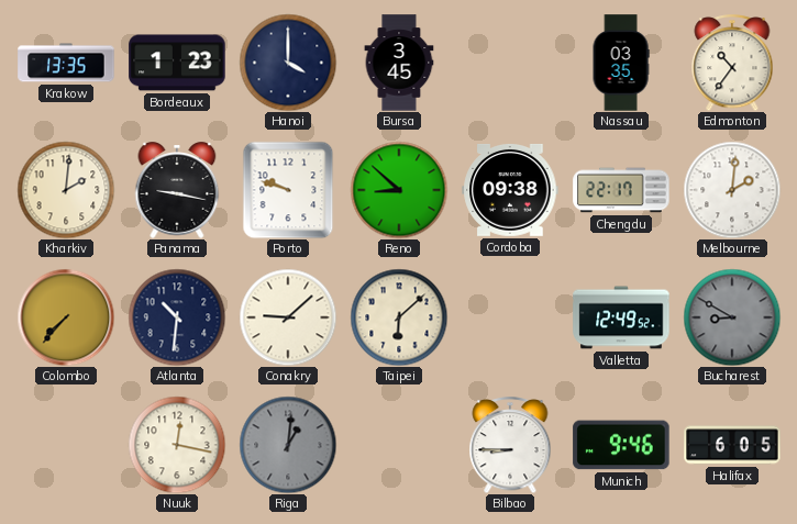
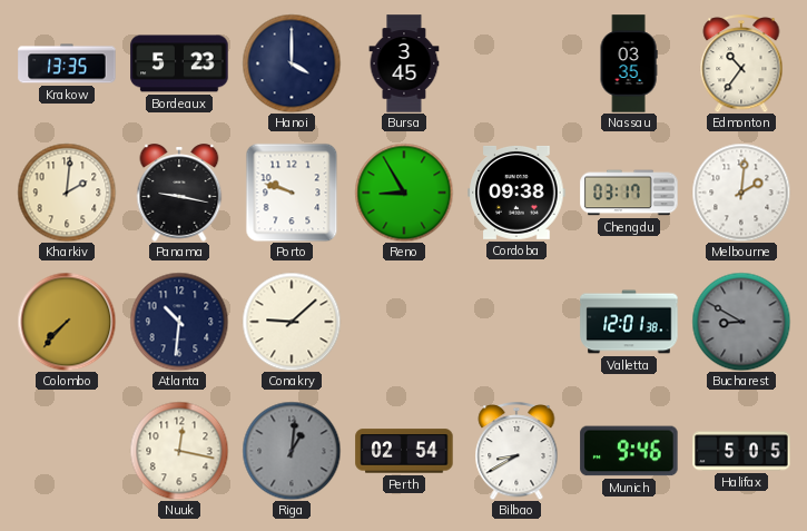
Bordeaux: 1:23 -> 5:23
Reno: 8:52 -> 8:55
Chengdu: 22:17 -> 03:17
Taipei: 6:08 -> none
Valletta: 12:49 -> 12:01
Perth: none -> 02:54
Bilbao: 8:45 -> 8:40
Halifax: 6:05 -> 5:05
